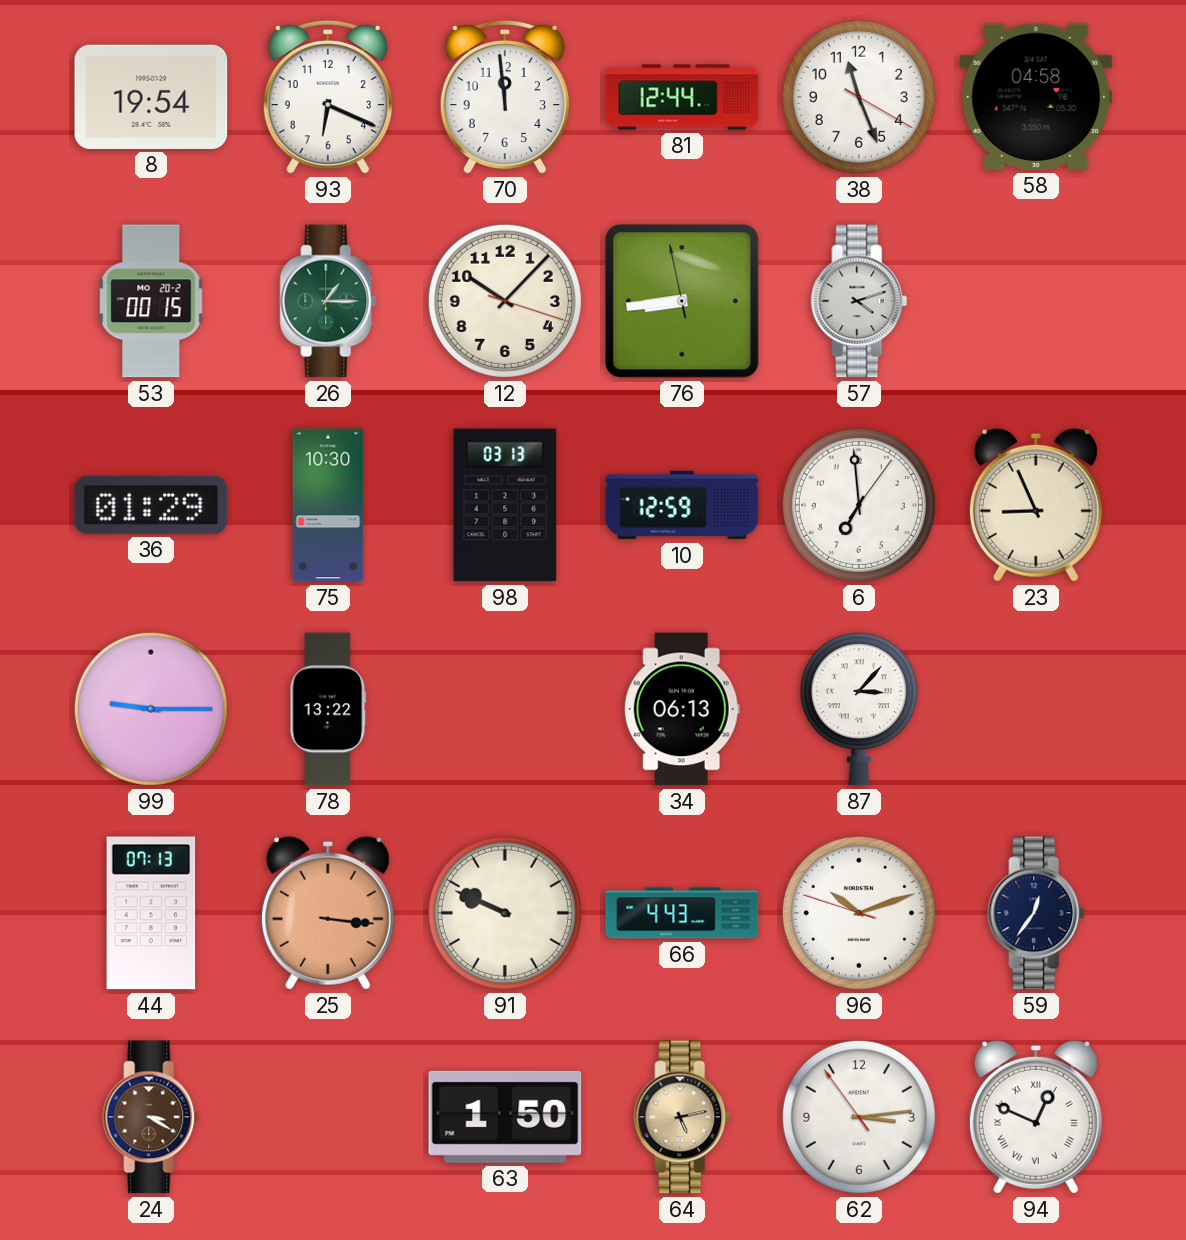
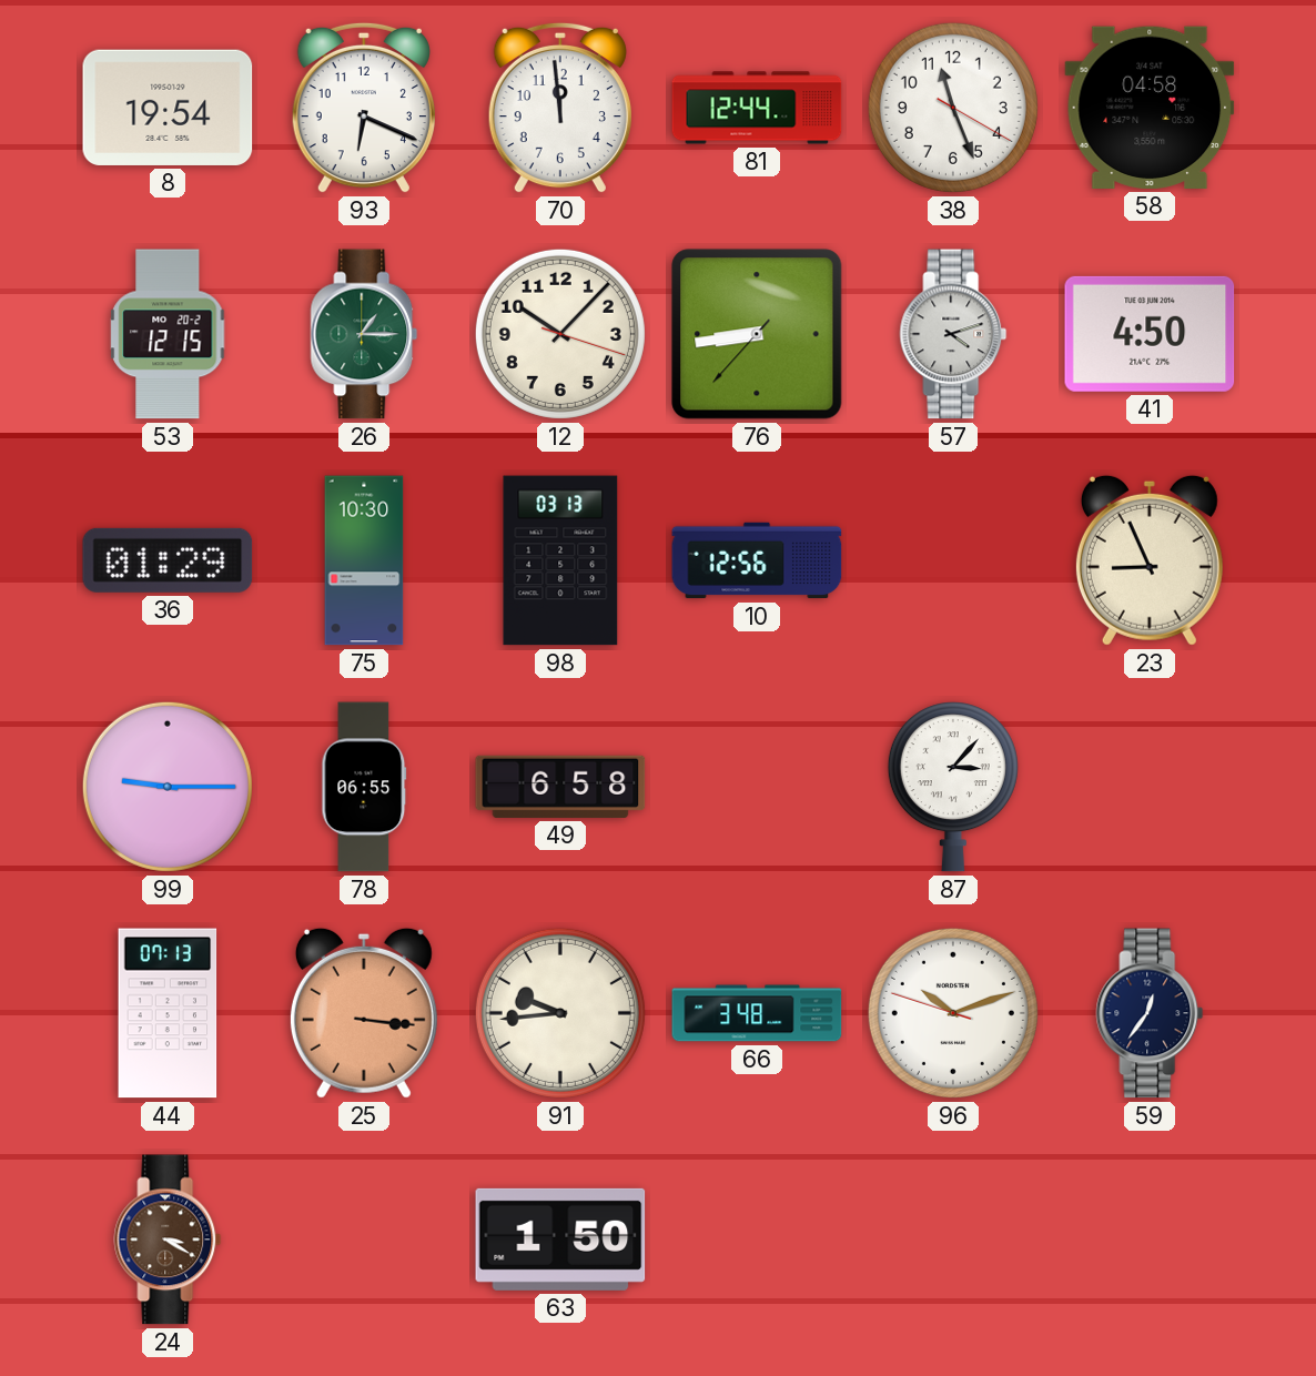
53: 00:15 -> 12:15
76: 8:43:58 -> 8:43:37
41: none -> 4:50
10: 12:59 -> 12:56
6: 6:59 -> none
78: 13:22 -> 06:55
49: none -> 6:58
34: 06:13 -> none
91: 9:49 -> 9:44
66: 4:43 -> 3:48
64: 5:13 -> none
62: 3:13 -> none
94: 12:49 -> none
